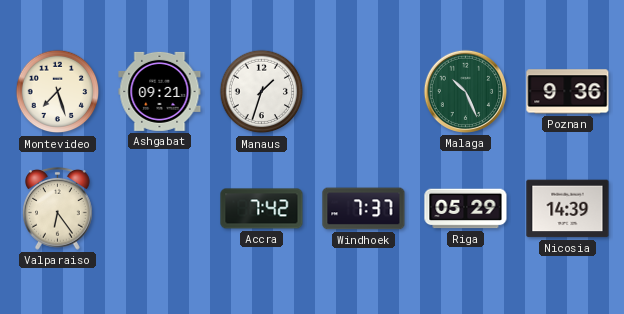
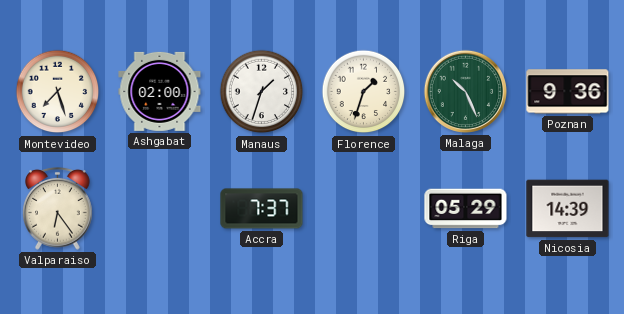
Ashgabat: 09:21 -> 02:00
Florence: none -> 1:33
Accra: 7:42 -> 7:37
Windhoek: 7:37 -> none
